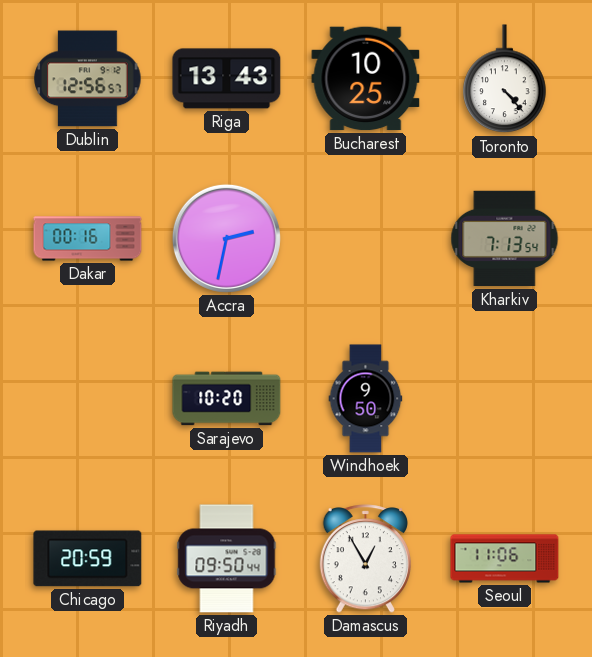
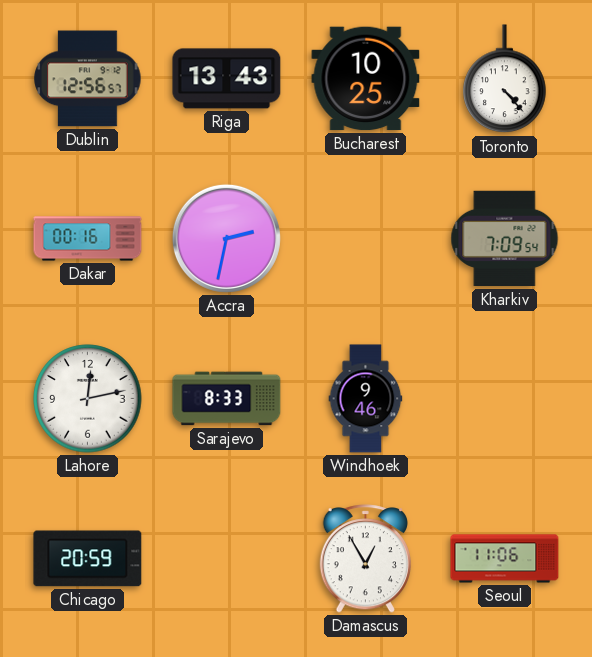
Kharkiv: 7:13 -> 7:09
Lahore: none -> 12:13
Sarajevo: 10:20 -> 8:33
Windhoek: 9:50 -> 9:46
Riyadh: 09:50 -> none
